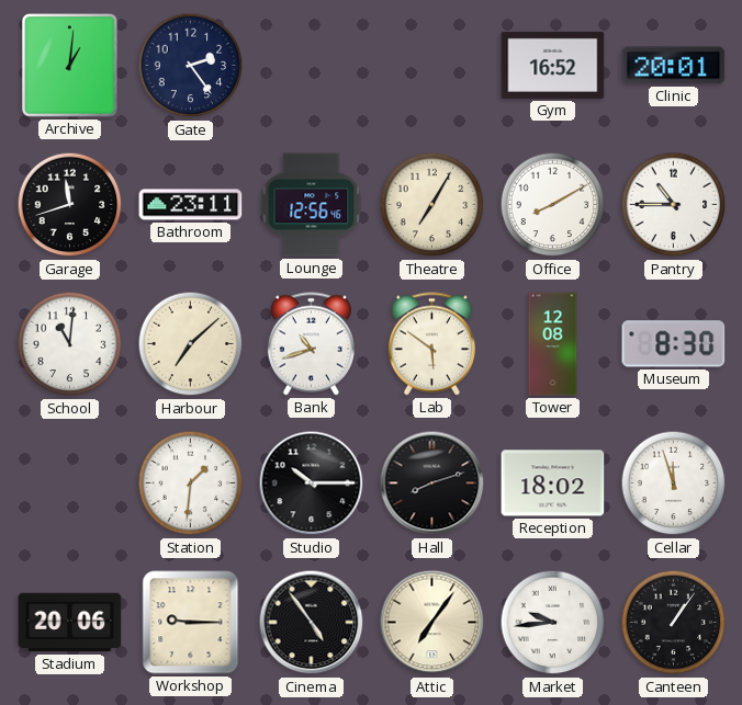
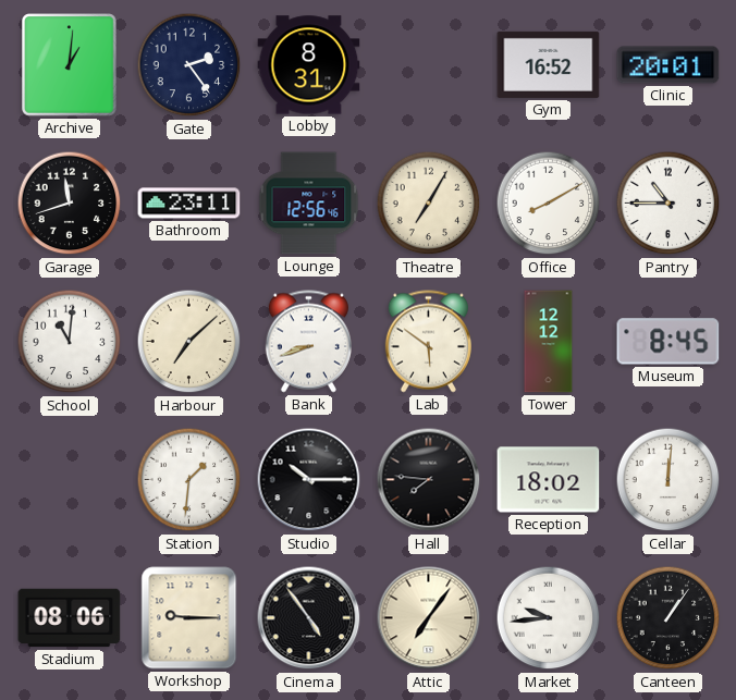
Lobby: none -> 8:31
Bank: 10:42 -> 8:42
Tower: 12:08 -> 12:12
Museum: 8:30 -> 8:45
Hall: 8:12 -> 7:46
Cellar: 11:57 -> 12:01
Stadium: 20:06 -> 08:06
